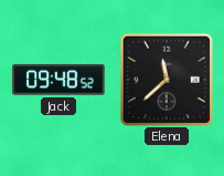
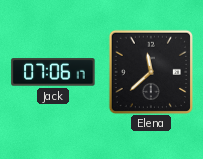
Jack: 09:48 -> 07:06
